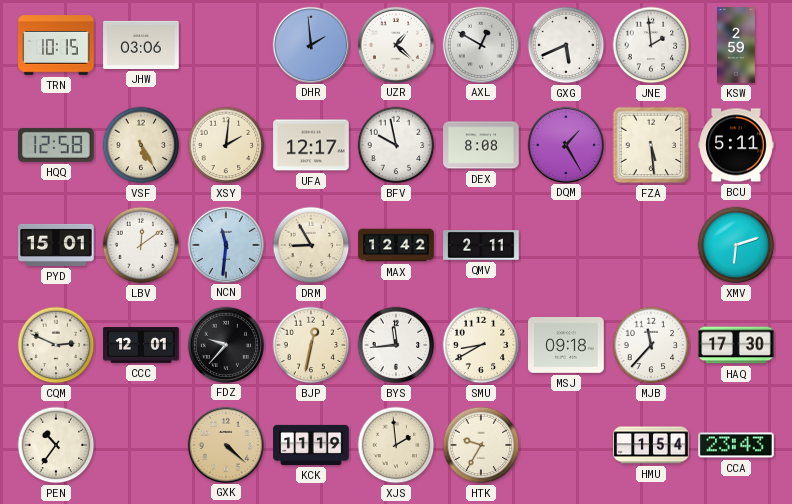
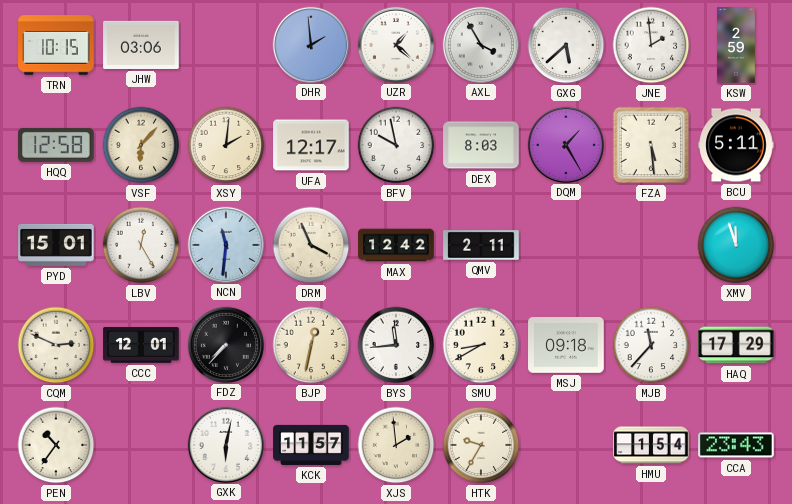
AXL: 12:50 -> 3:55
GXG: 5:41 -> 5:38
VSF: 5:25 -> 6:07
DEX: 8:08 -> 8:03
LBV: 12:09 -> 12:25
DRM: 8:55 -> 3:56
XMV: 6:12 -> 11:57
FDZ: 9:37 -> 7:37
HAQ: 17:30 -> 17:29
GXK: 4:22 -> 6:02
GXK dial: champagne -> white
KCK: 11:19 -> 11:57
